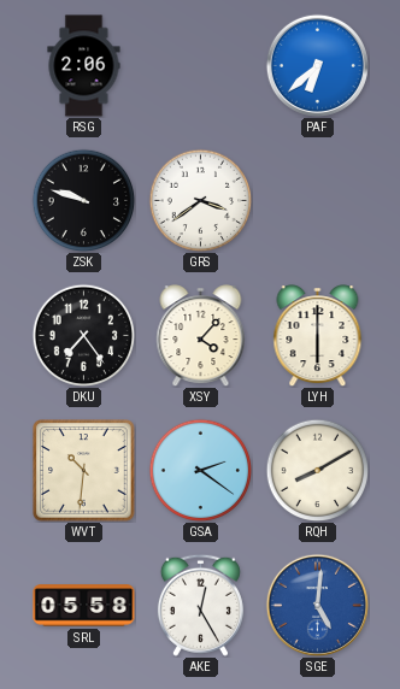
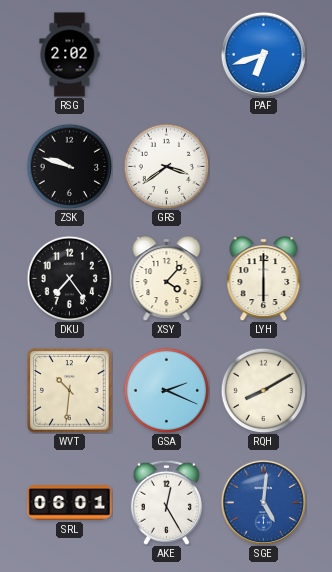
RSG: 2:06 -> 2:02
PAF: 6:38 -> 6:42
GSA: 2:21 -> 2:19
SRL: 05:58 -> 06:01
